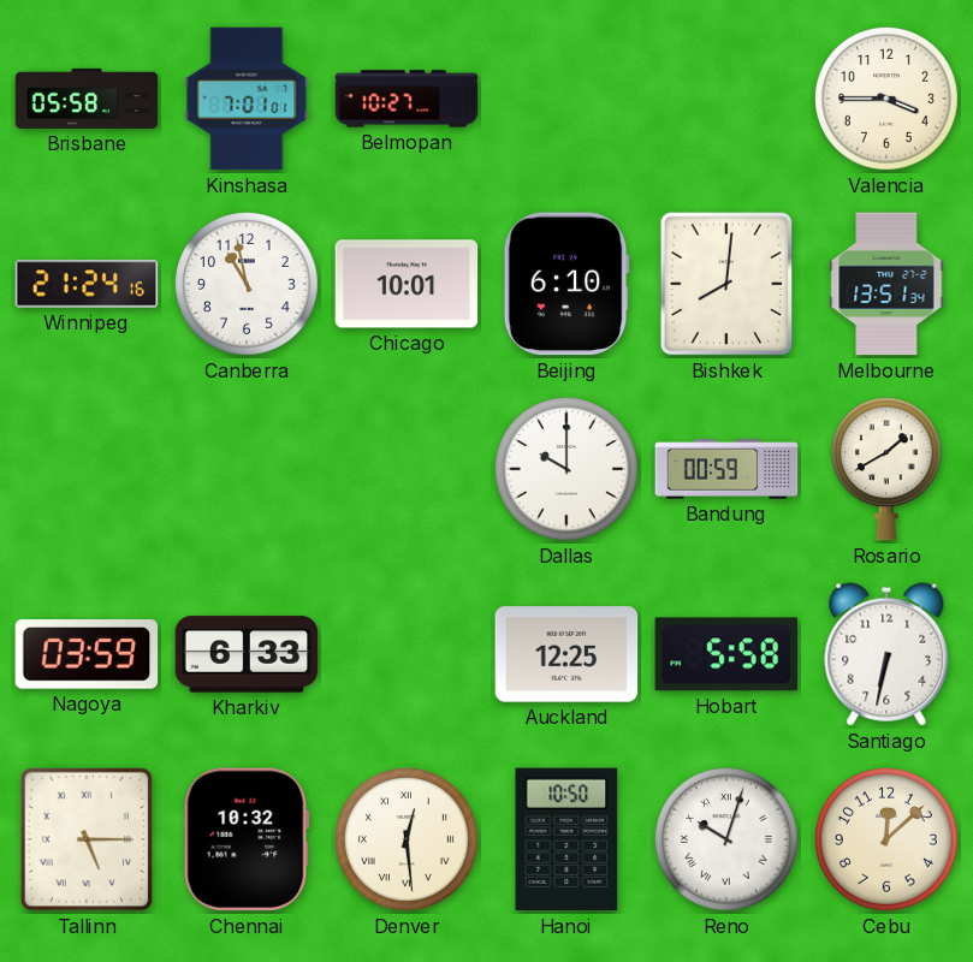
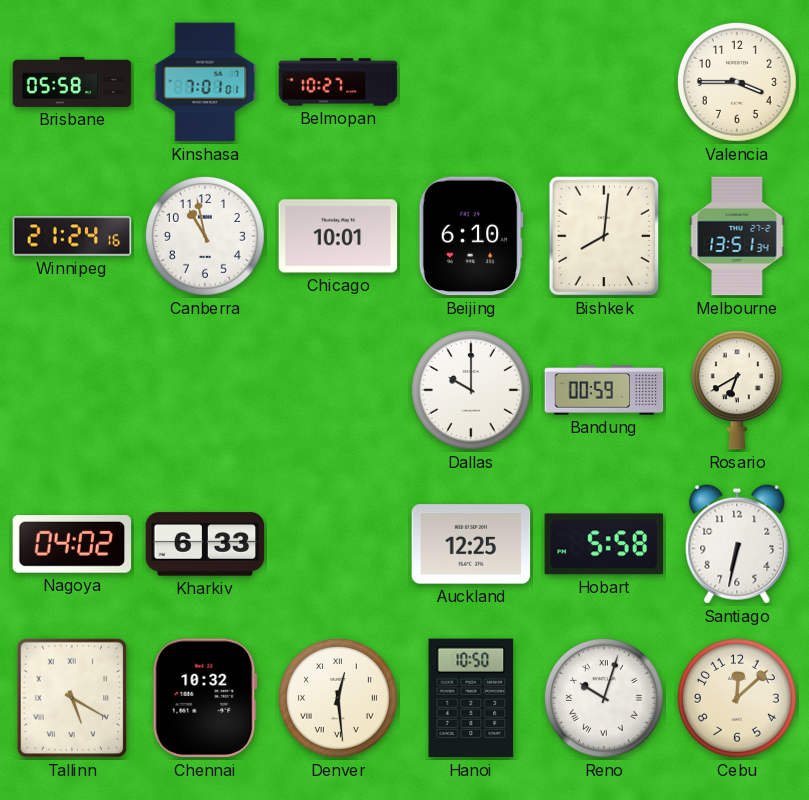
Rosario: 1:40 -> 6:40
Nagoya: 03:59 -> 04:02
Tallinn: 5:15 -> 5:20
